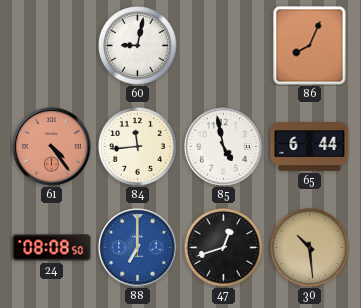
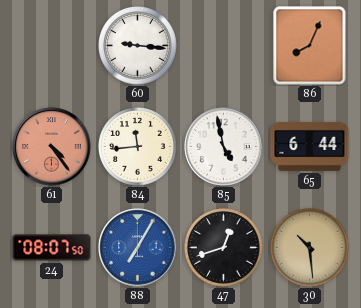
60: 9:02 -> 9:16
24: 08:08 -> 08:07
88: 7:00 -> 7:05
